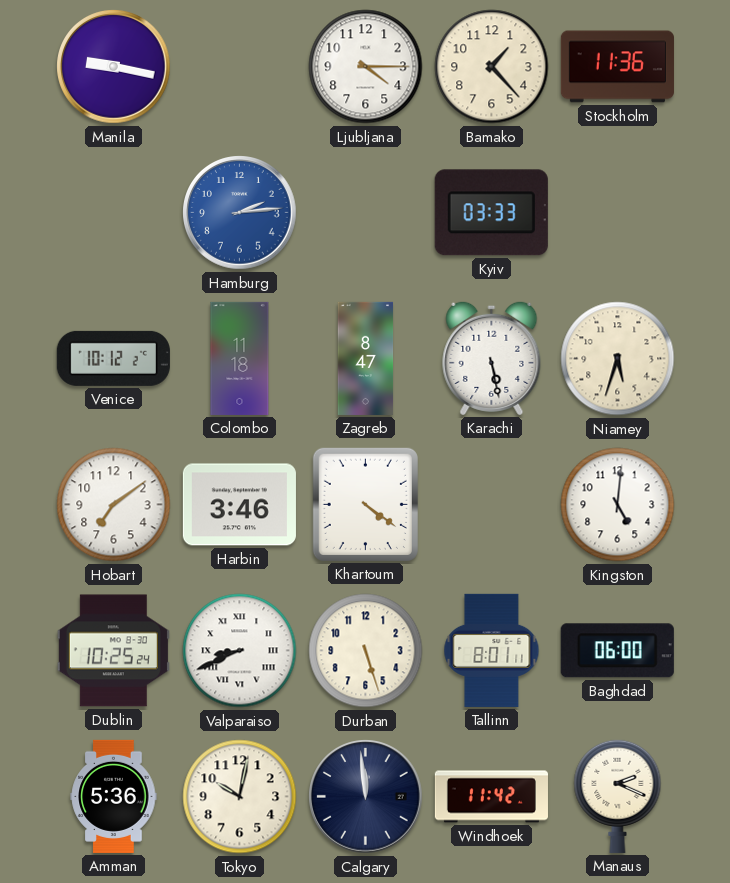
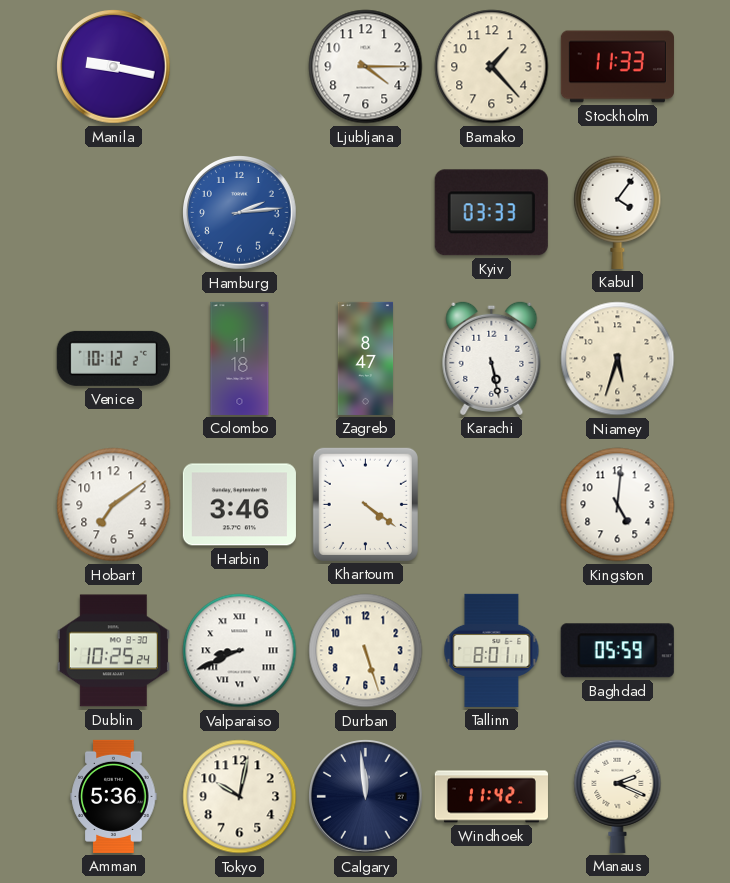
Stockholm: 11:36 -> 11:33
Kabul: none -> 4:06
Baghdad: 06:00 -> 05:59
